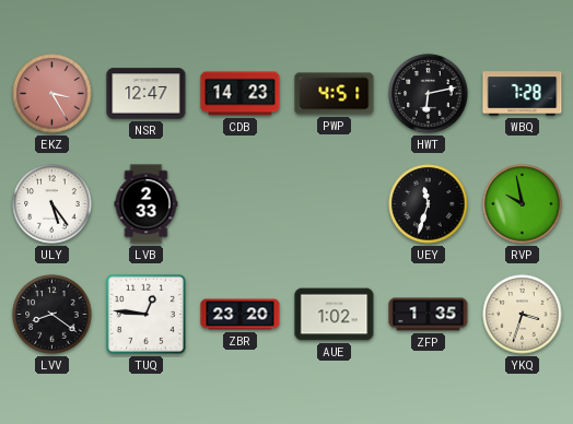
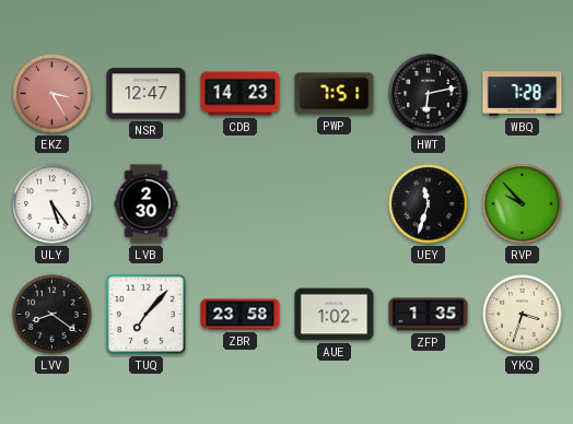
PWP: 4:51 -> 7:51
LVB: 2:33 -> 2:30
RVP: 9:58 -> 9:53
TUQ: 12:46 -> 7:07
ZBR: 23:20 -> 23:58
